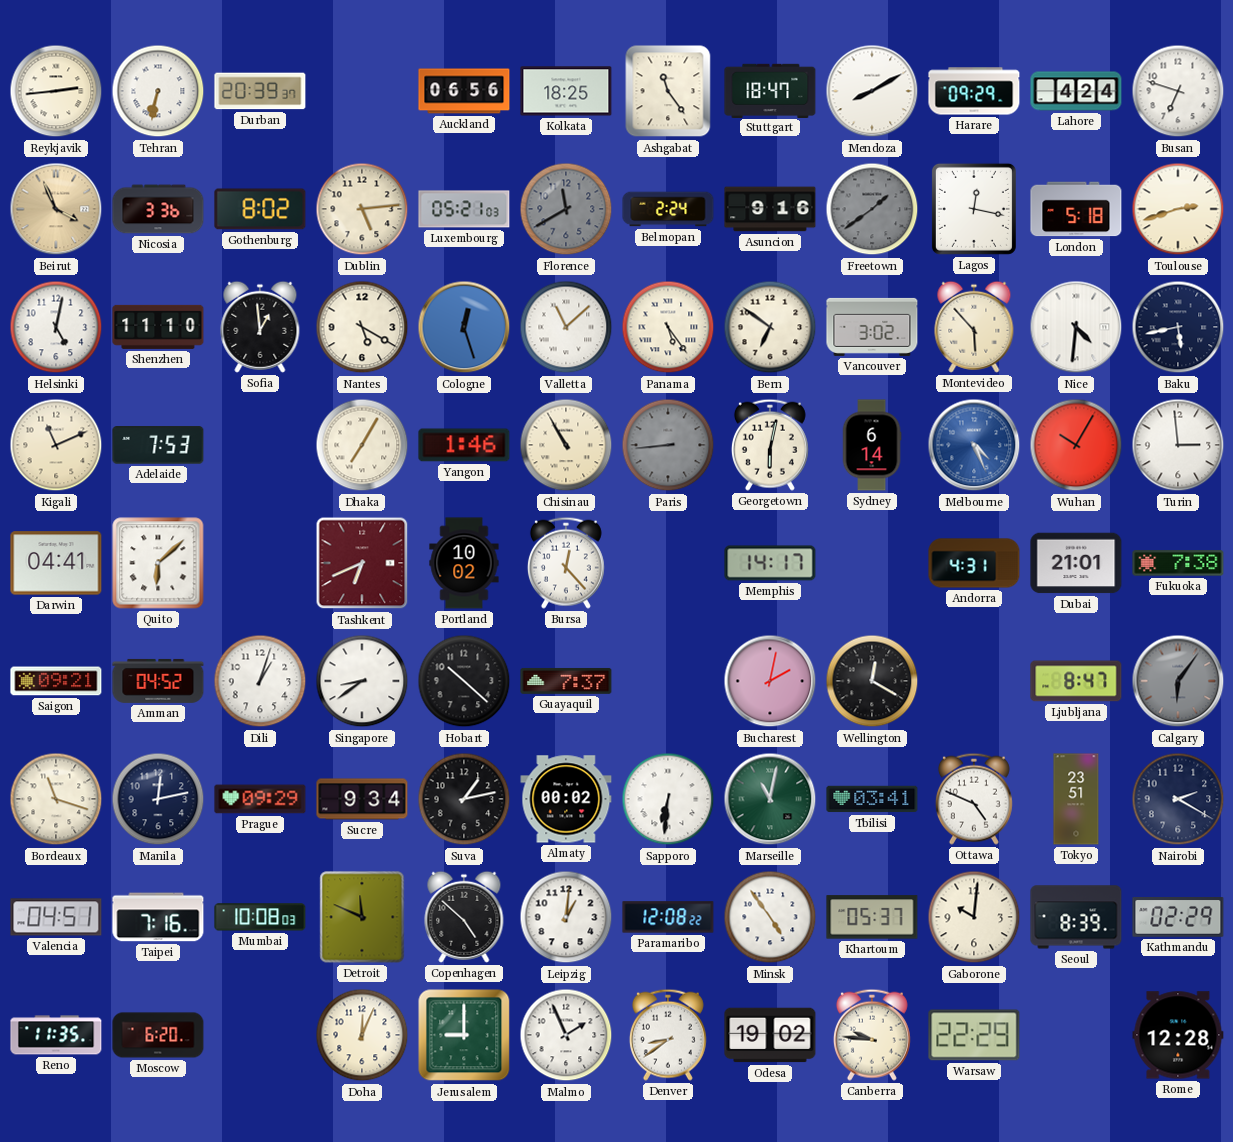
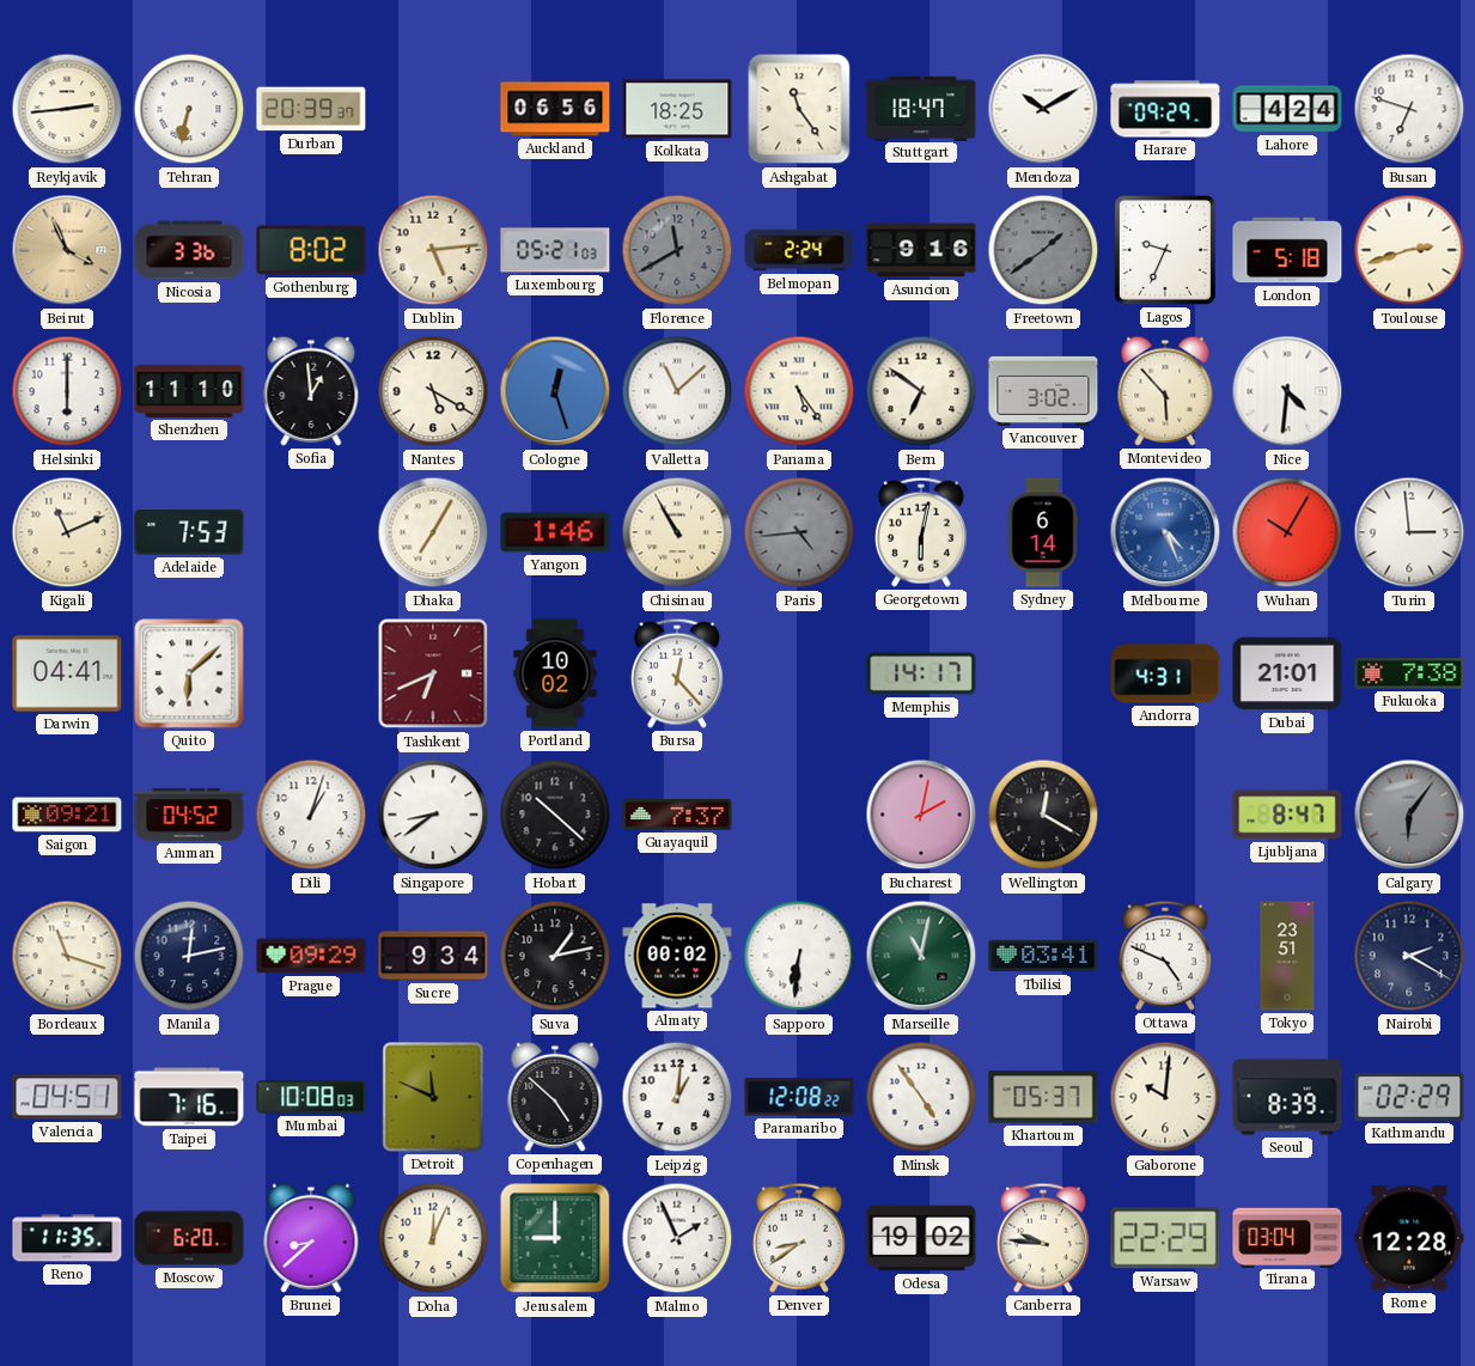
Mendoza: 8:10 -> 10:10
Lagos: 12:17 -> 9:34
Helsinki: 5:02 -> 6:00
Baku: 5:43 -> none
Paris: 8:44 -> 4:44
Brunei: none -> 8:38
Tirana: none -> 03:04
